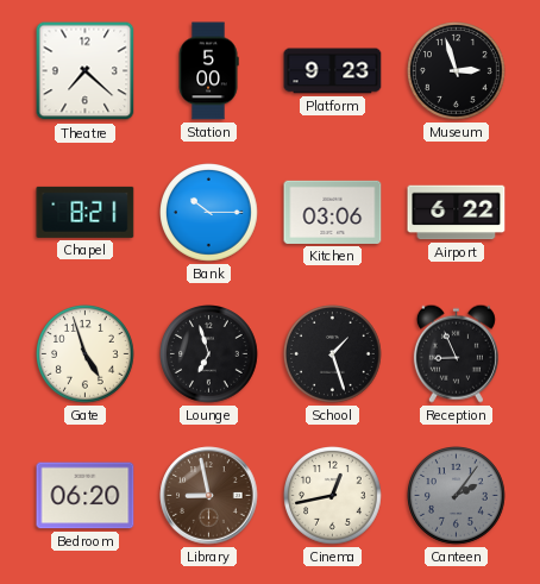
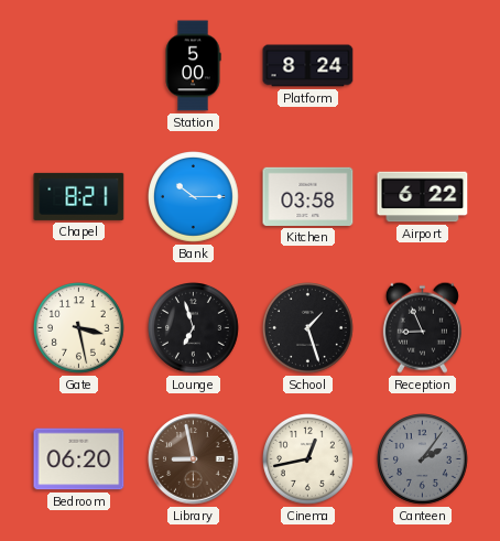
Theatre: 7:22 -> none
Platform: 9:23 -> 8:24
Museum: 2:57 -> none
Kitchen: 03:06 -> 03:58
Gate: 4:57 -> 3:28
